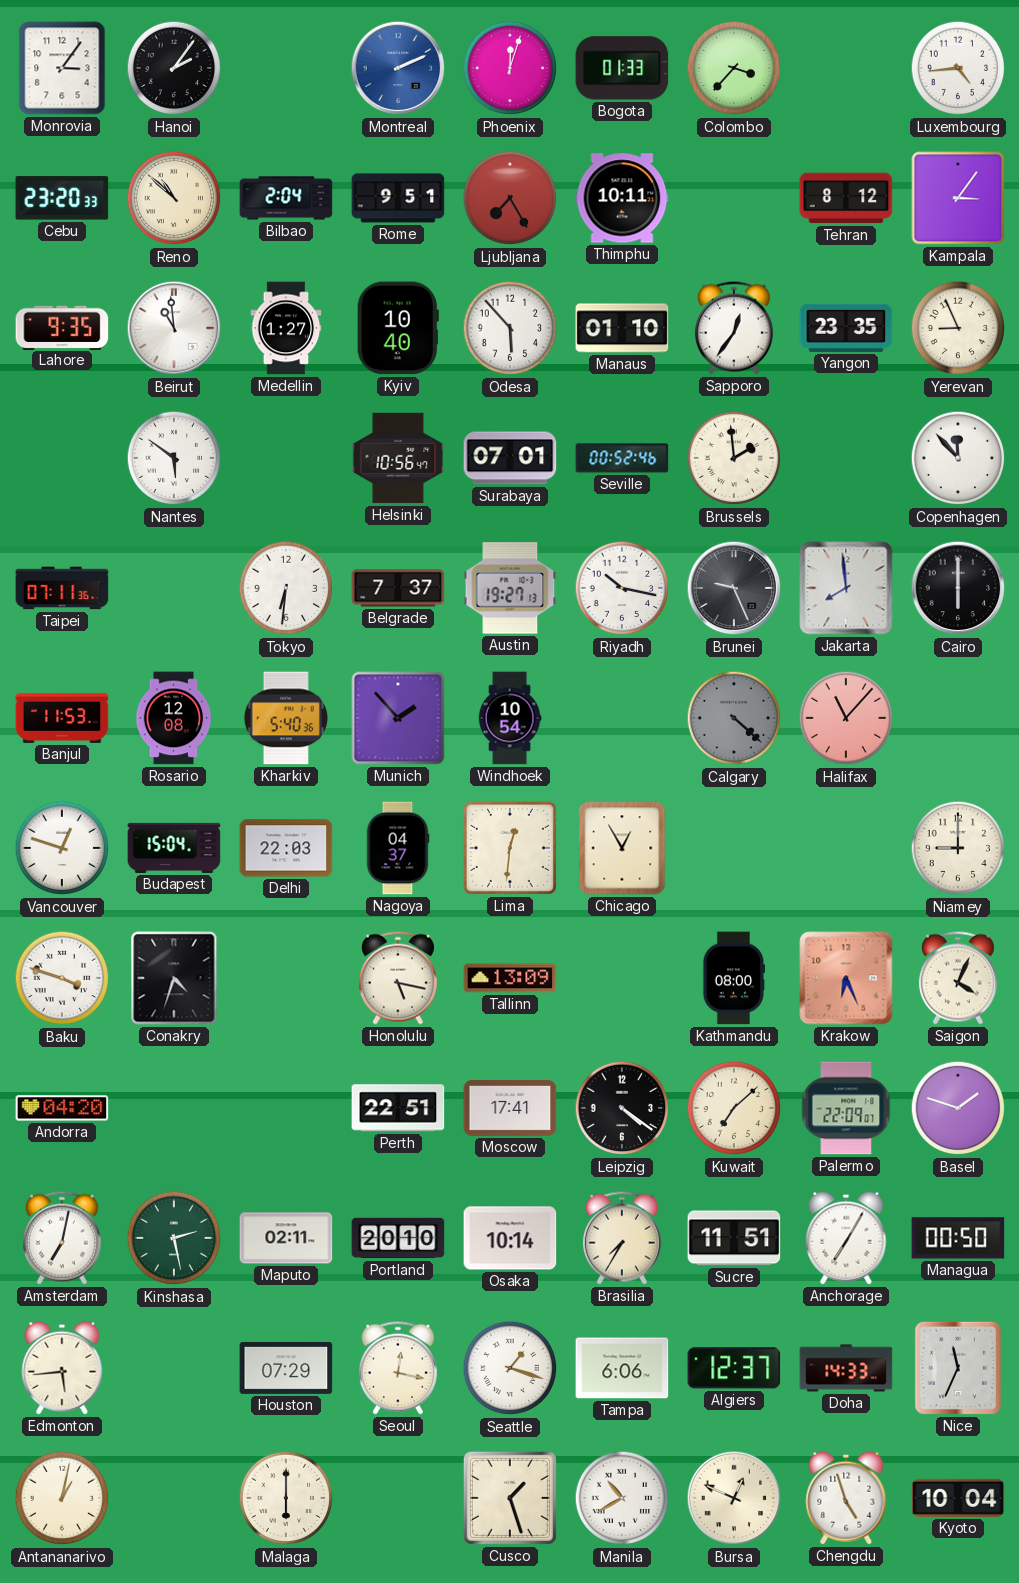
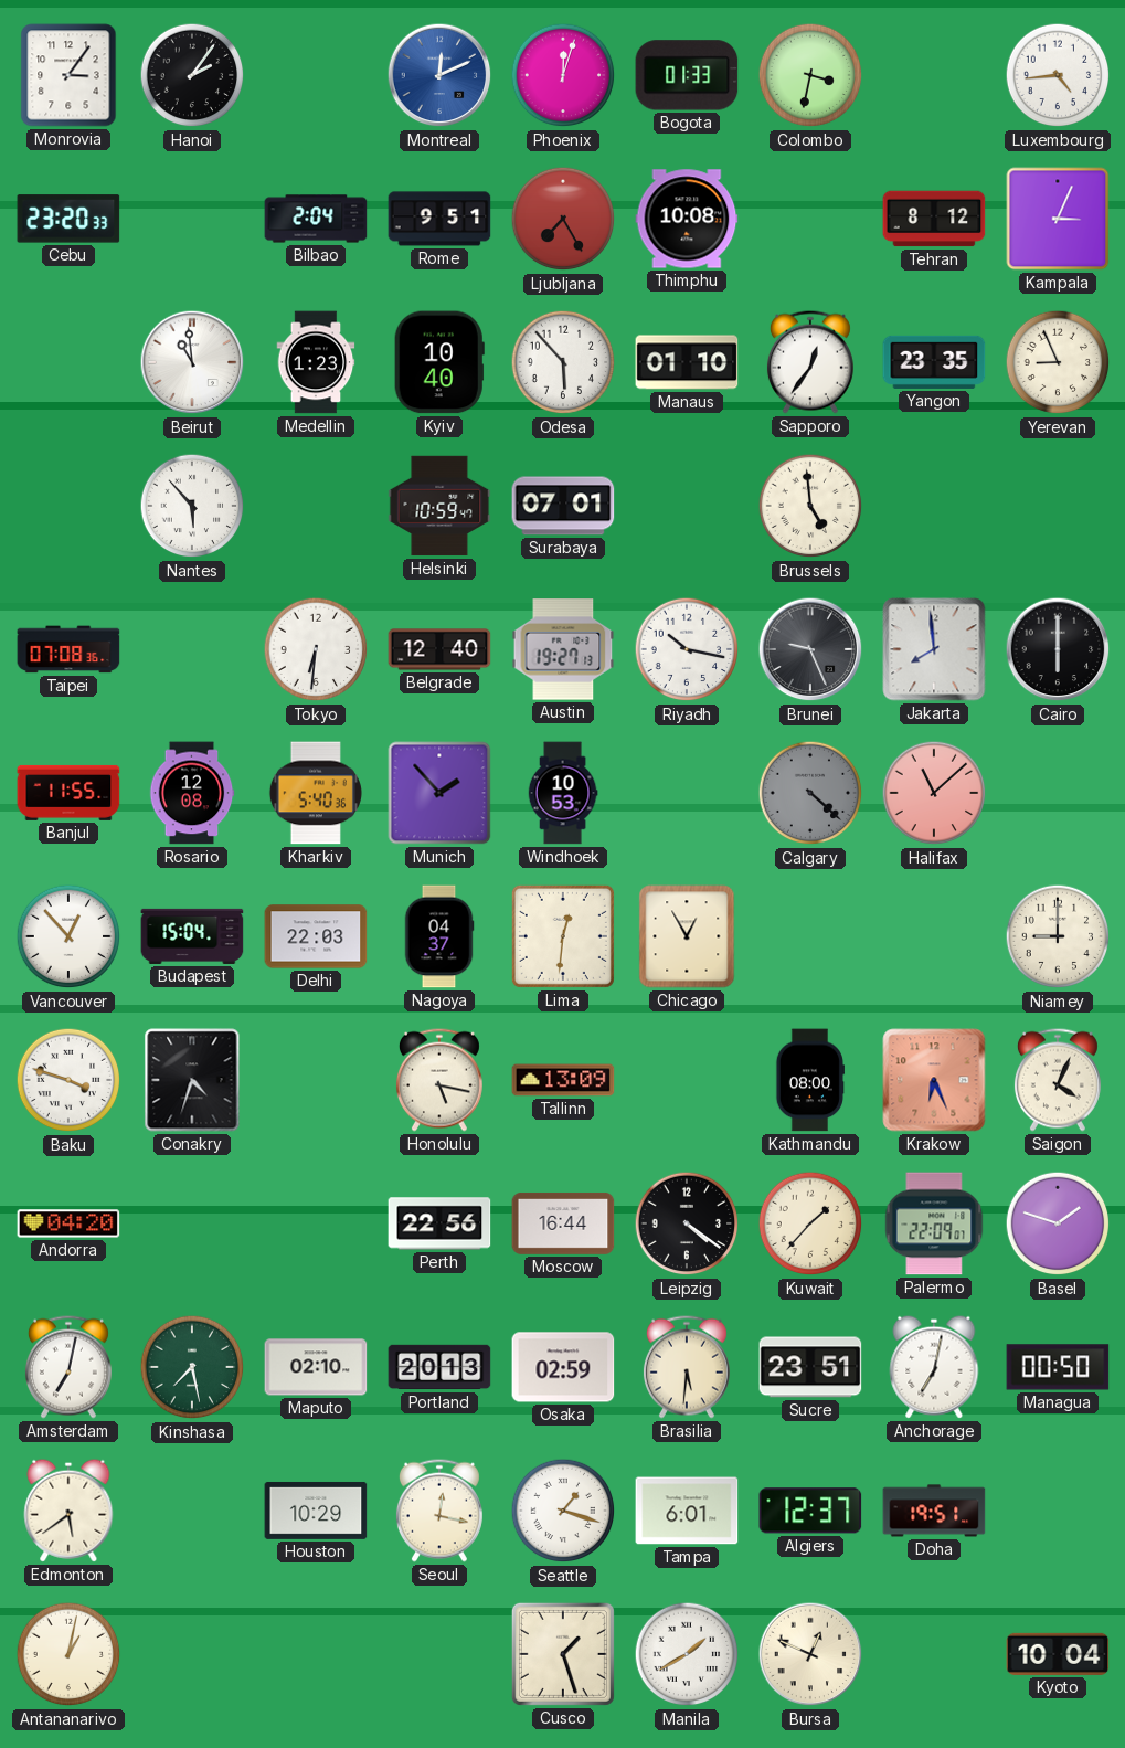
Montreal: 2:11 -> 12:11
Colombo: 3:37 -> 3:32
Reno: 10:52 -> none
Thimphu: 10:11 -> 10:08
Kampala: 3:06 -> 3:04
Lahore: 9:35 -> none
Medellin: 1:27 -> 1:23
Nantes: 5:51 -> 5:53
Helsinki: 10:56 -> 10:59
Seville: 00:52 -> none
Brussels: 1:59 -> 4:59
Copenhagen: 11:53 -> none
Taipei: 07:11 -> 07:08
Belgrade: 7:37 -> 12:40
Banjul: 11:53 -> 11:55
Windhoek: 10:54 -> 10:53
Halifax: 11:07 -> 11:08
Vancouver: 12:48 -> 12:53
Perth: 22:51 -> 22:56
Moscow: 17:41 -> 16:44
Kuwait: 7:08 -> 1:37
Kinshasa: 2:28 -> 7:28
Maputo: 02:11 -> 02:10
Portland: 20:10 -> 20:13
Osaka: 10:14 -> 02:59
Brasilia: 7:35 -> 5:31
Sucre: 11:51 -> 23:51
Anchorage: 7:05 -> 7:02
Edmonton: 5:44 -> 5:39
Houston: 07:29 -> 10:29
Tampa: 6:06 -> 6:01
Doha: 14:33 -> 19:51
Nice: 11:34 -> none
Malaga: 6:00 -> none
Manila: 10:40 -> 1:40
Chengdu: 4:57 -> none
